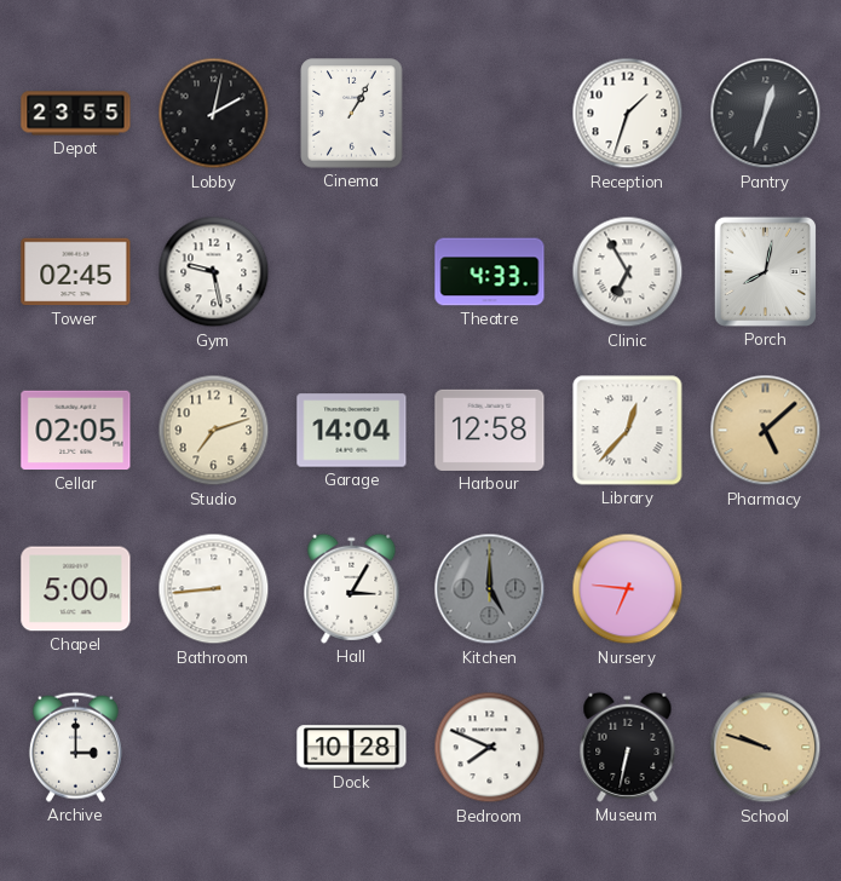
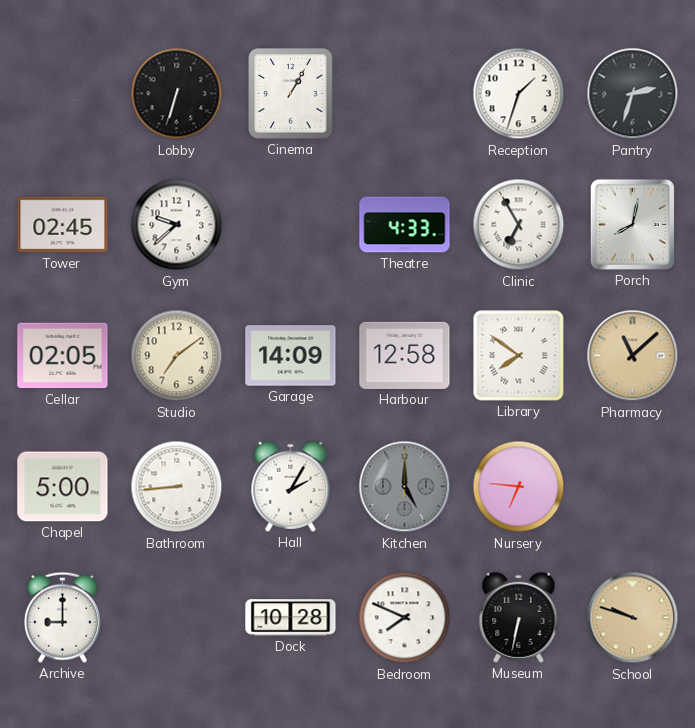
Depot: 23:55 -> none
Lobby: 2:02 -> 6:33
Pantry: 12:33 -> 2:33
Gym: 9:28 -> 9:38
Studio: 7:12 -> 7:09
Garage: 14:04 -> 14:09
Library: 12:37 -> 7:51
Pharmacy: 5:08 -> 11:08
Hall: 3:05 -> 2:05
Archive: 3:00 -> 9:00
